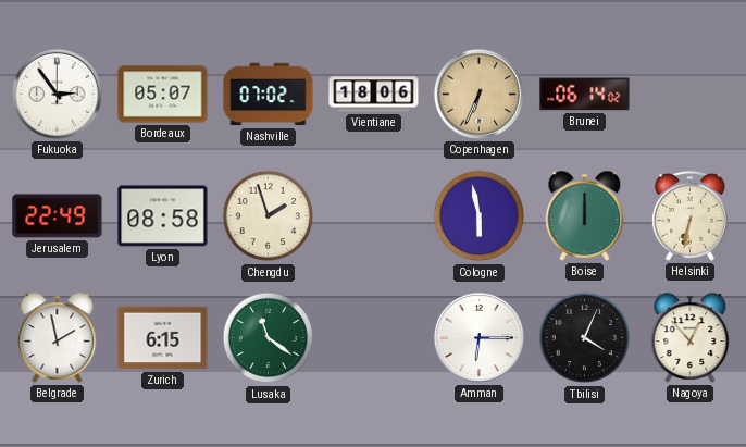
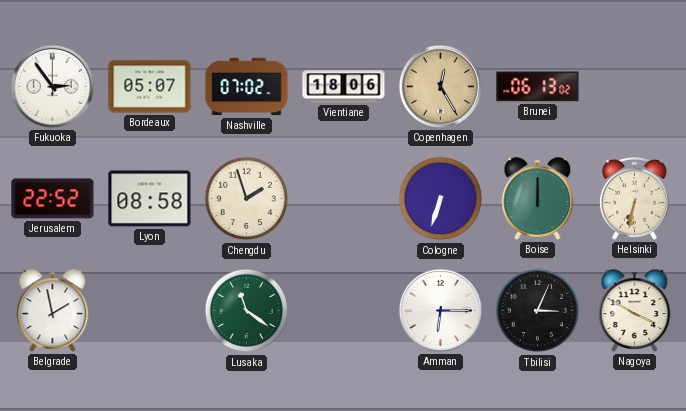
Copenhagen: 6:34 -> 12:25
Brunei: 06:14 -> 06:13
Jerusalem: 22:49 -> 22:52
Cologne: 5:58 -> 6:33
Zurich: 6:15 -> none
Tbilisi: 4:04 -> 3:04
Nagoya: 12:53 -> 3:50
